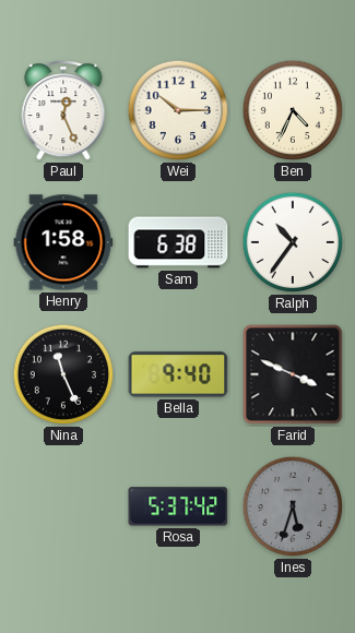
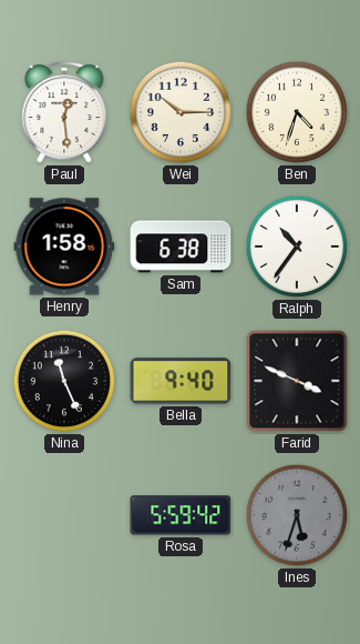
Paul: 12:26 -> 12:29
Ben: 4:34 -> 4:33
Rosa: 5:37 -> 5:59
